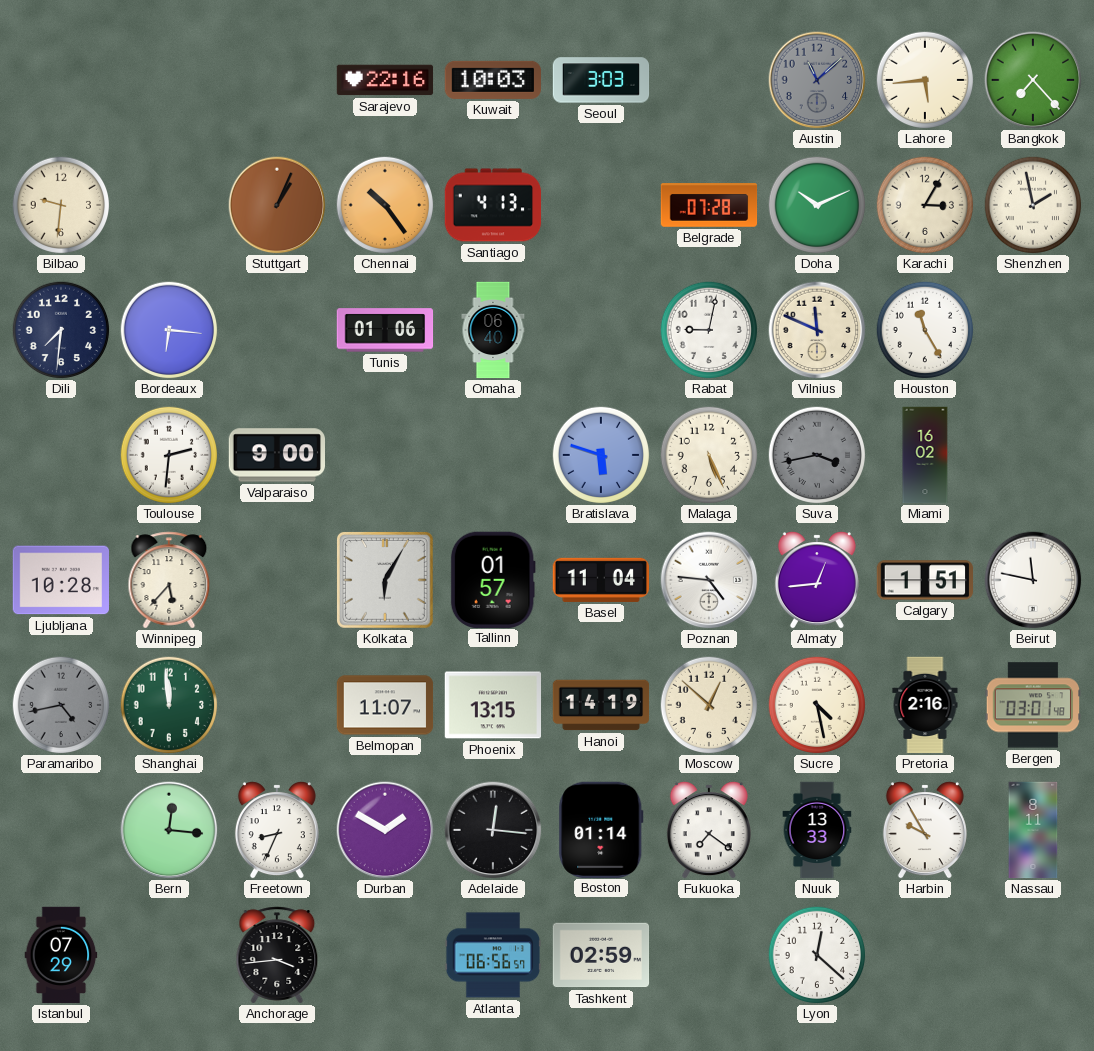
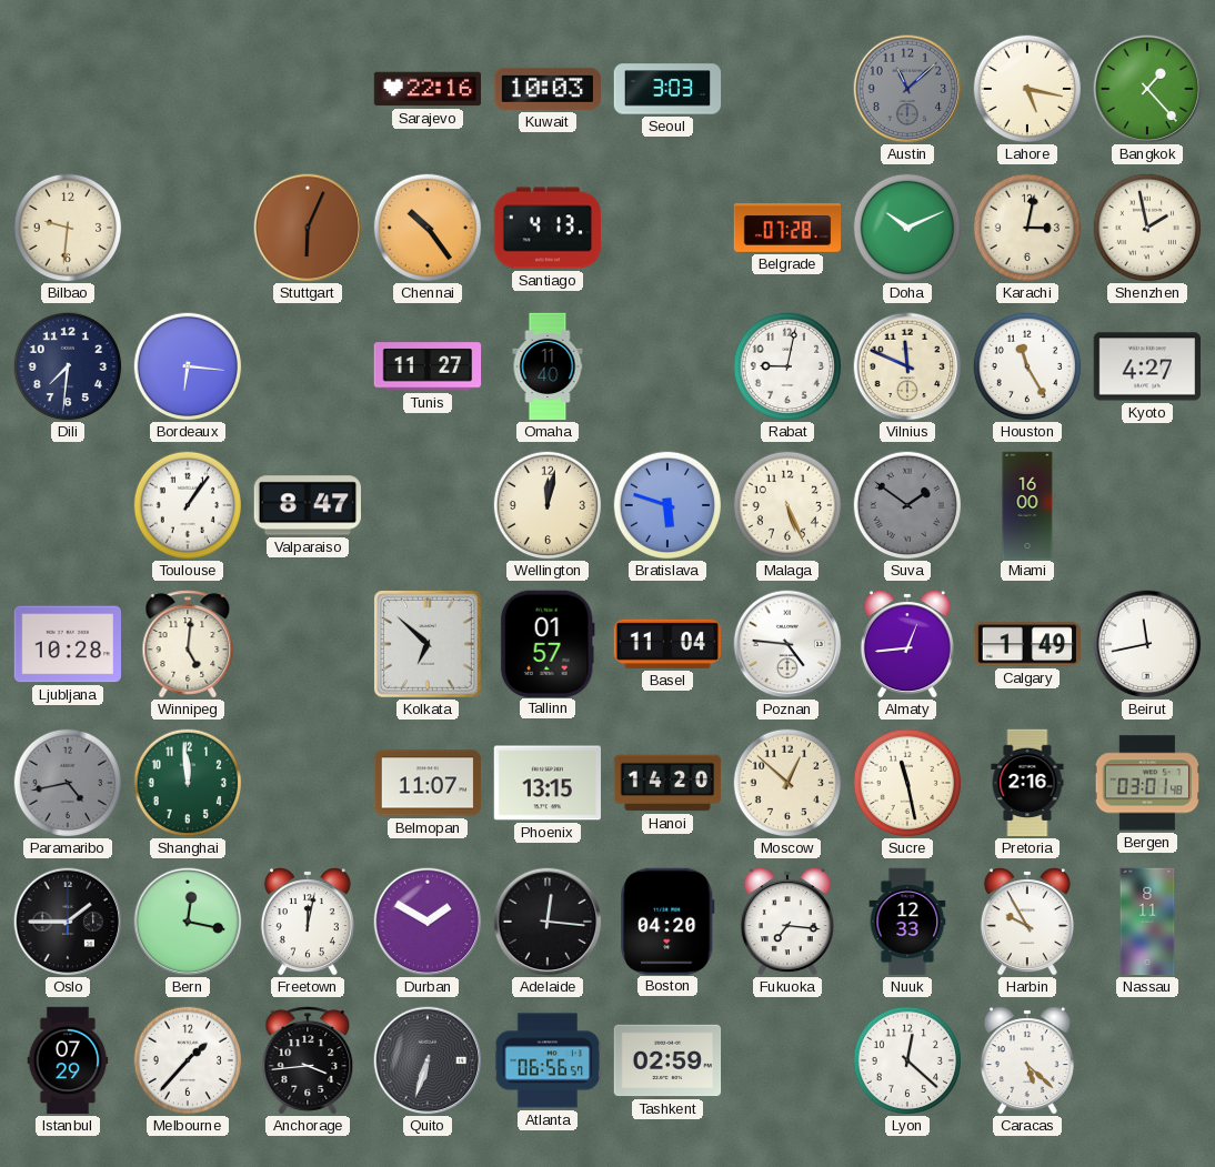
Lahore: 5:44 -> 5:17
Bangkok: 7:23 -> 1:23
Stuttgart: 1:04 -> 6:04
Karachi: 3:05 -> 3:02
Tunis: 01:06 -> 11:27
Omaha: 06:40 -> 11:40
Kyoto: none -> 4:27
Toulouse: 2:31 -> 1:06
Valparaiso: 9:00 -> 8:47
Wellington: none -> 12:02
Suva: 3:43 -> 1:51
Miami: 16:02 -> 16:00
Winnipeg: 5:37 -> 5:01
Kolkata: 6:05 -> 6:52
Calgary: 1:51 -> 1:49
Beirut: 11:47 -> 11:43
Hanoi: 14:19 -> 14:20
Sucre: 4:28 -> 11:28
Oslo: none -> 1:45
Bern: 12:16 -> 12:17
Freetown: 8:34 -> 12:02
Boston: 01:14 -> 04:20
Fukuoka: 7:21 -> 7:16
Nuuk: 13:33 -> 12:33
Melbourne: none -> 1:37
Quito: none -> 6:33
Caracas: none -> 5:22
